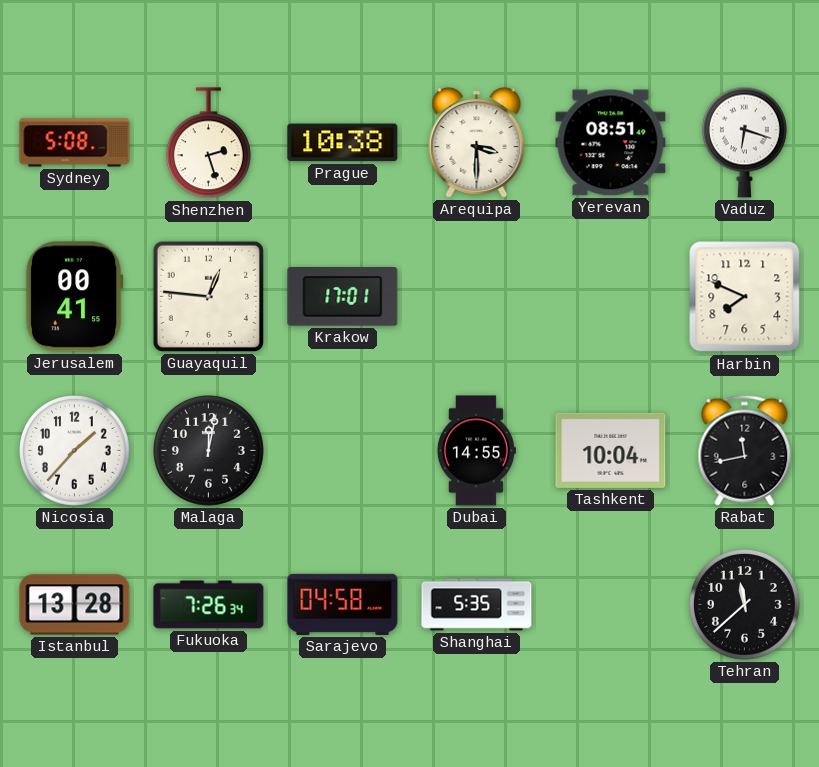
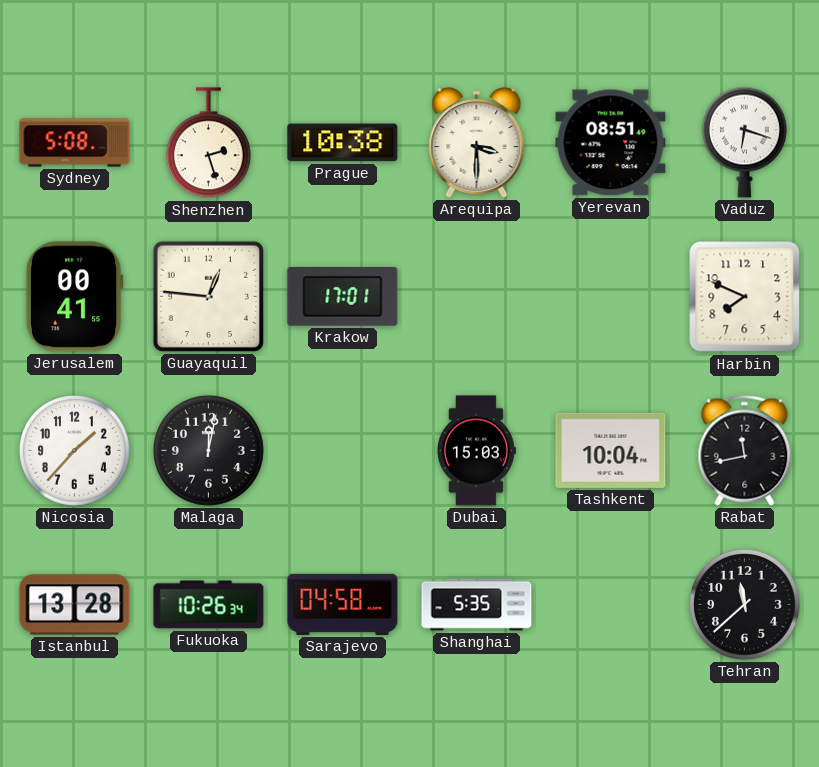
Dubai: 14:55 -> 15:03
Fukuoka: 7:26 -> 10:26
